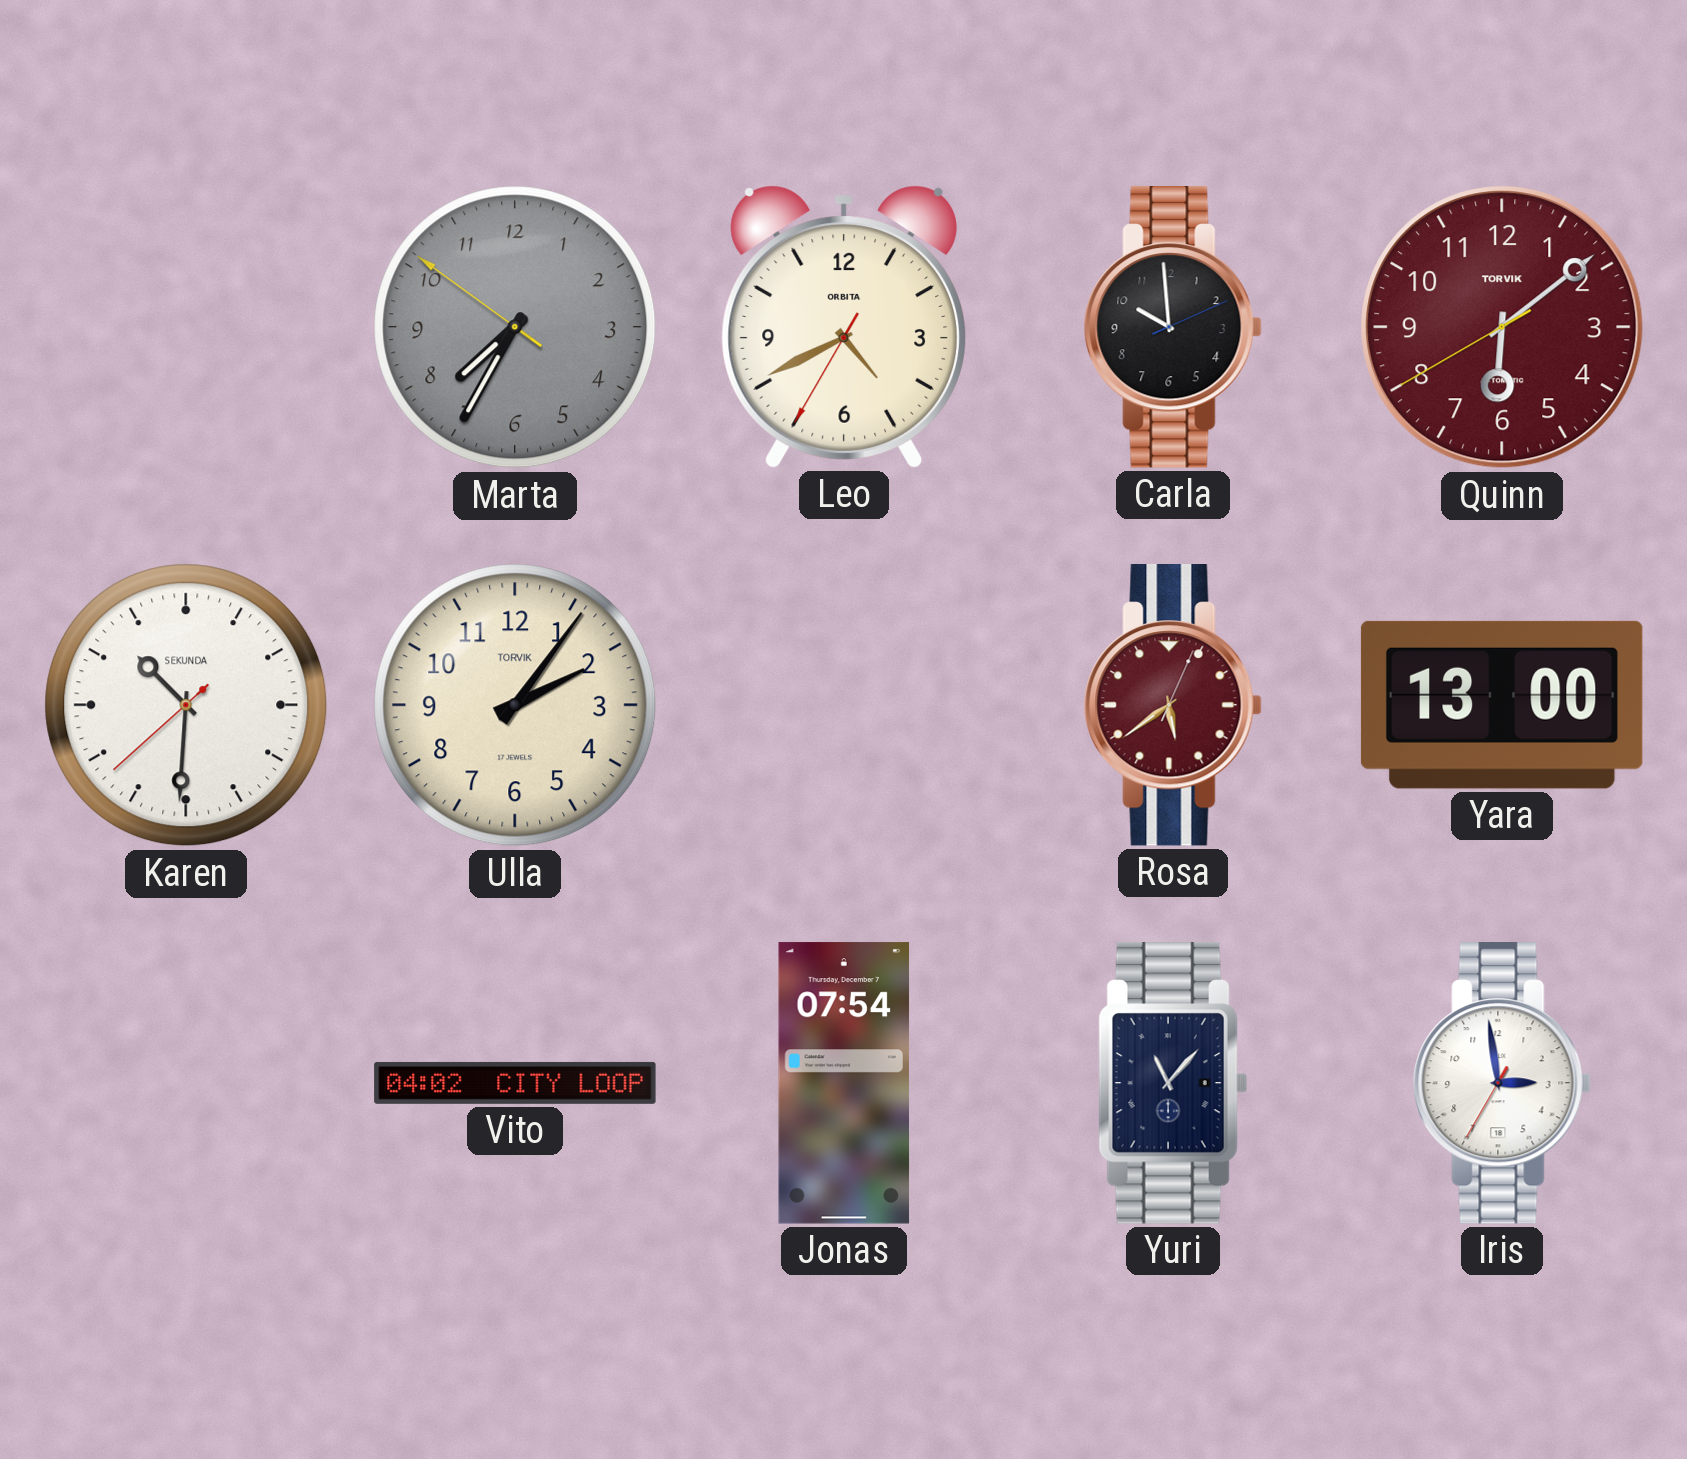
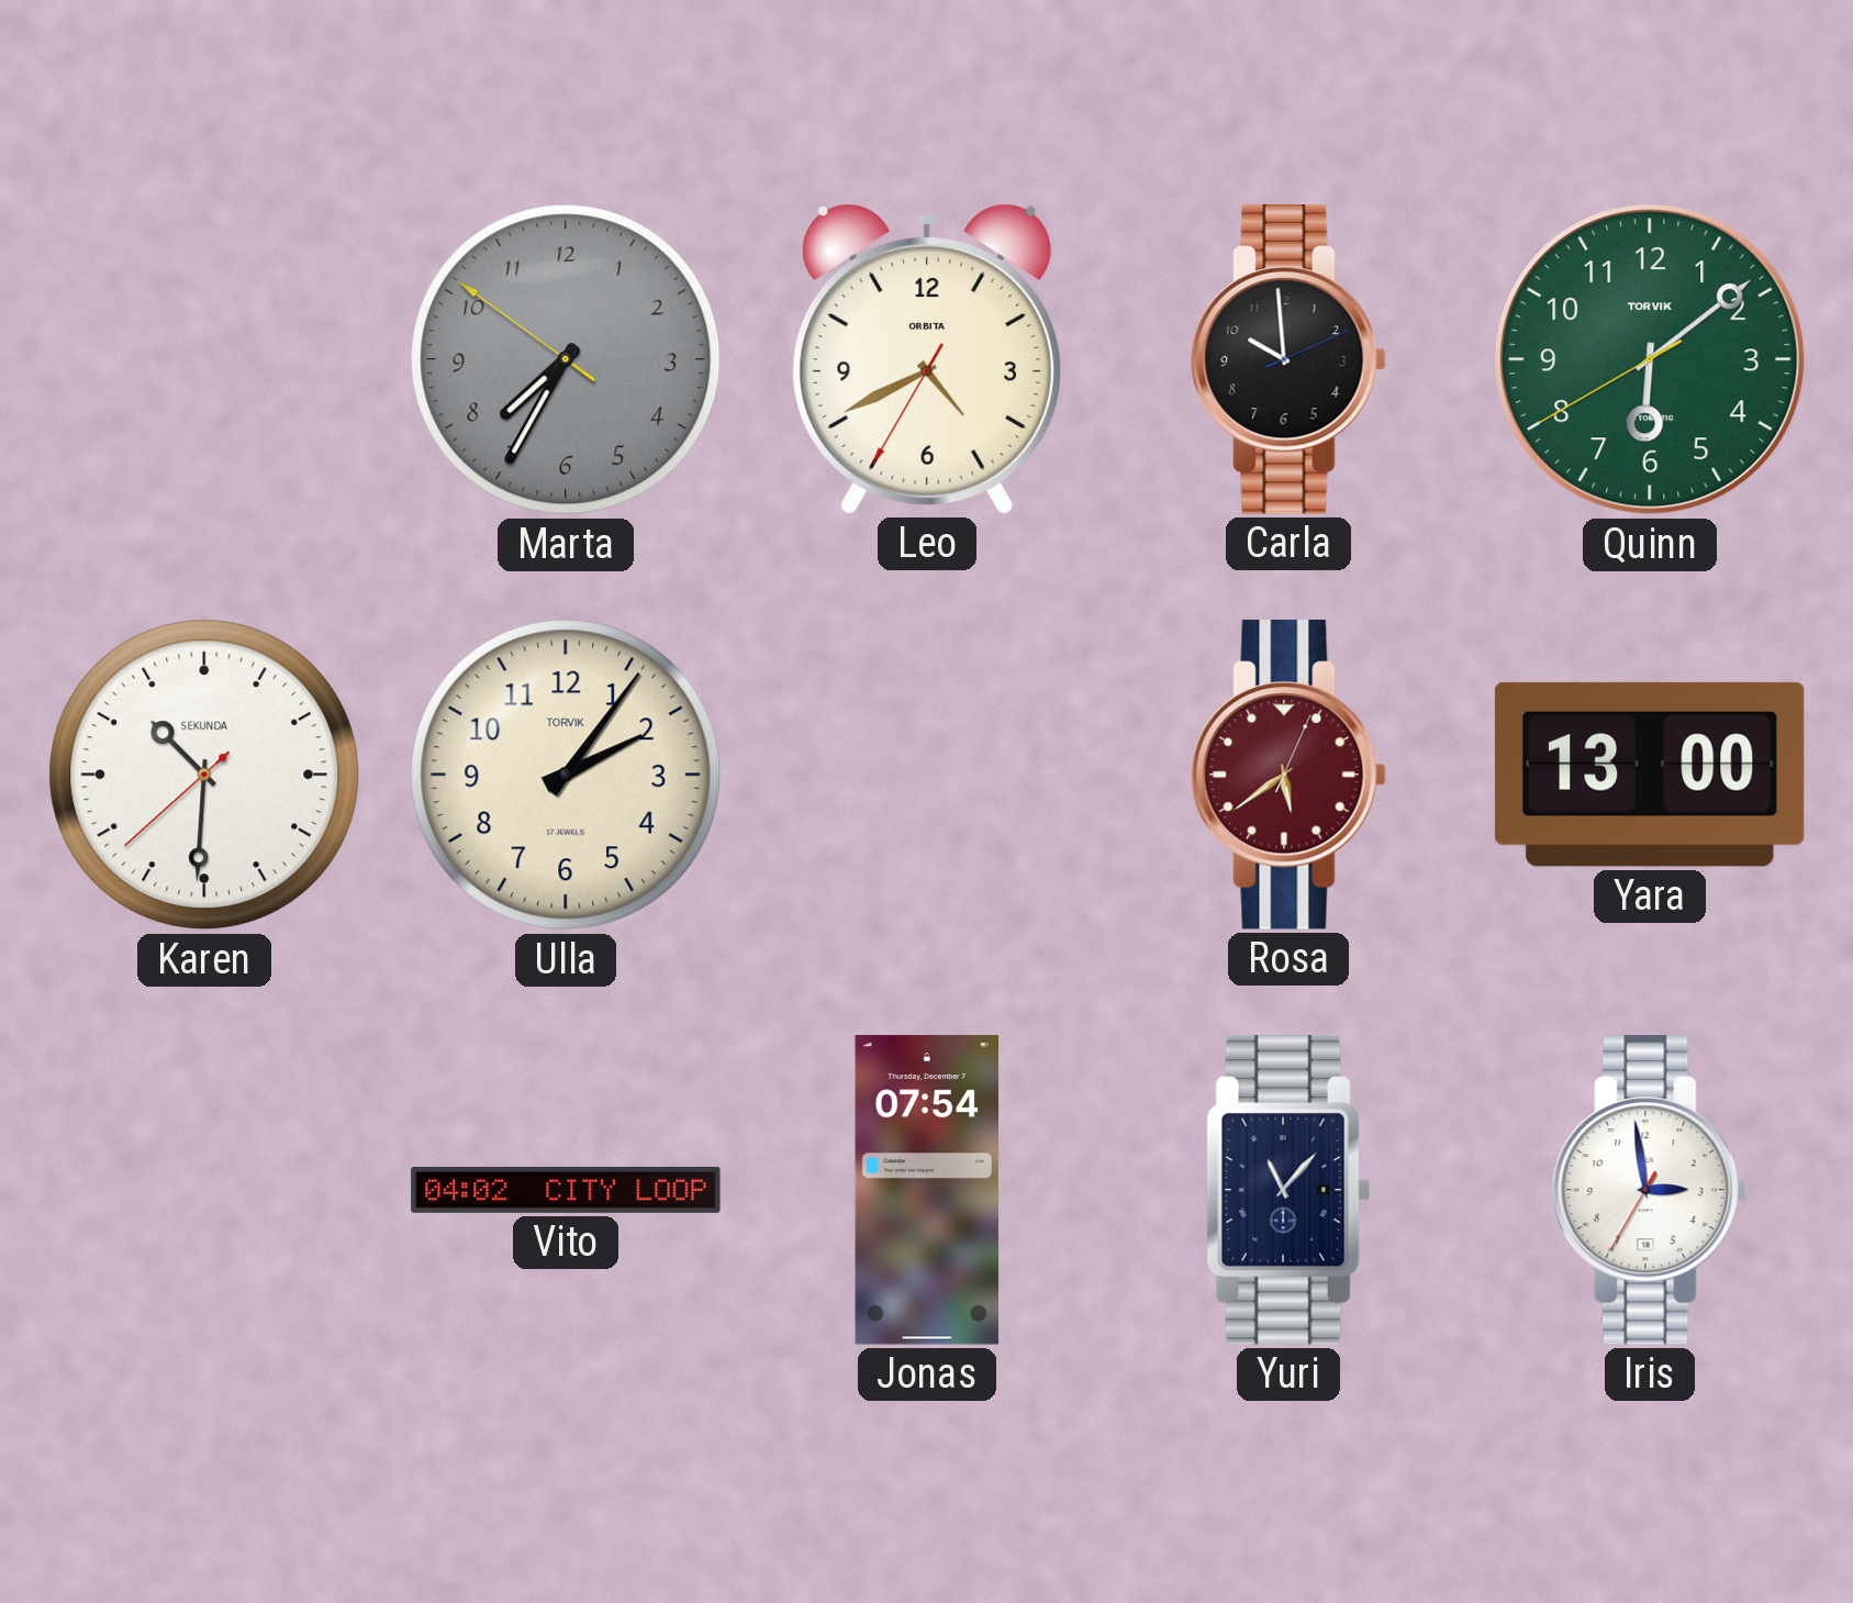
Quinn dial: burgundy -> green
